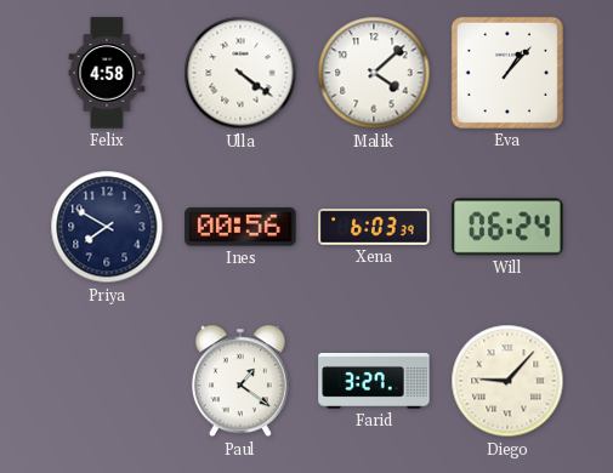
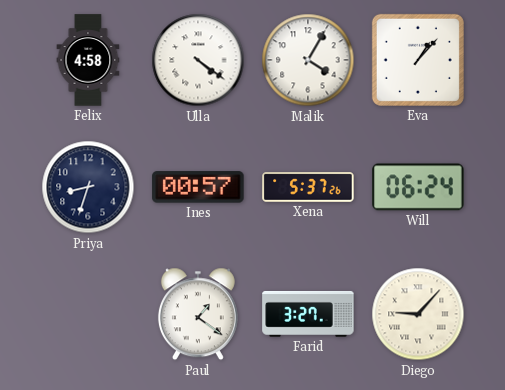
Malik: 4:08 -> 4:05
Priya: 7:50 -> 8:33
Ines: 00:56 -> 00:57
Xena: 6:03 -> 5:37
